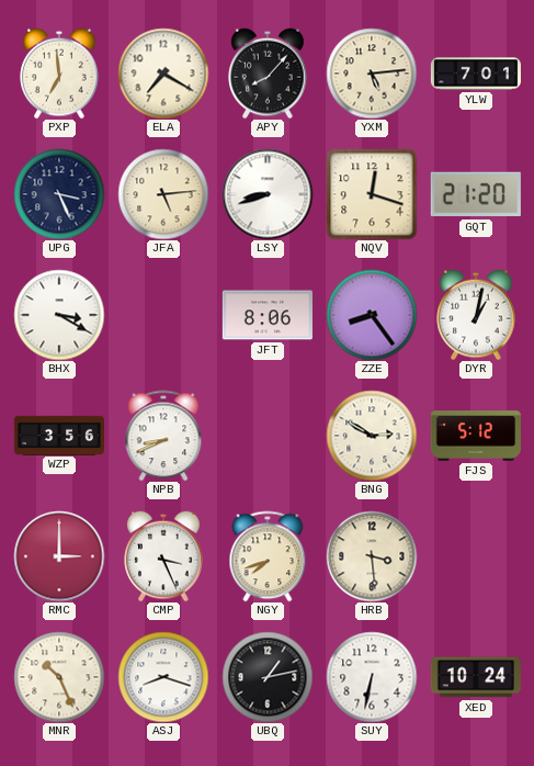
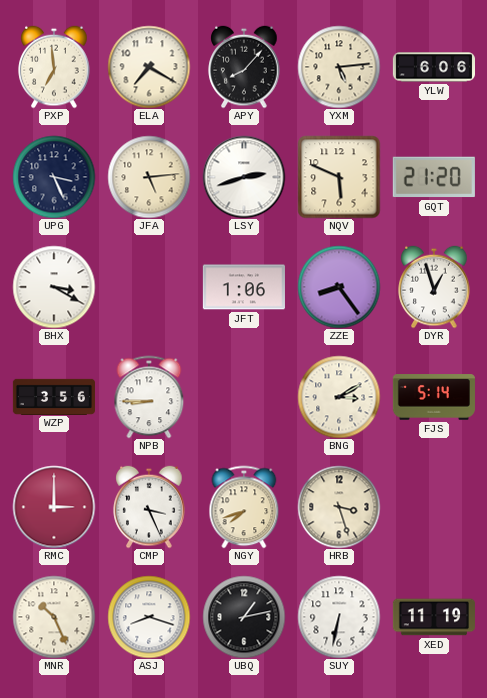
YLW: 7:01 -> 6:06
LSY: 8:42 -> 2:42
NQV: 12:18 -> 5:49
JFT: 8:06 -> 1:06
DYR: 1:02 -> 12:57
NPB: 8:41 -> 8:45
BNG: 2:50 -> 3:10
FJS: 5:12 -> 5:14
HRB: 3:29 -> 3:27
XED: 10:24 -> 11:19
